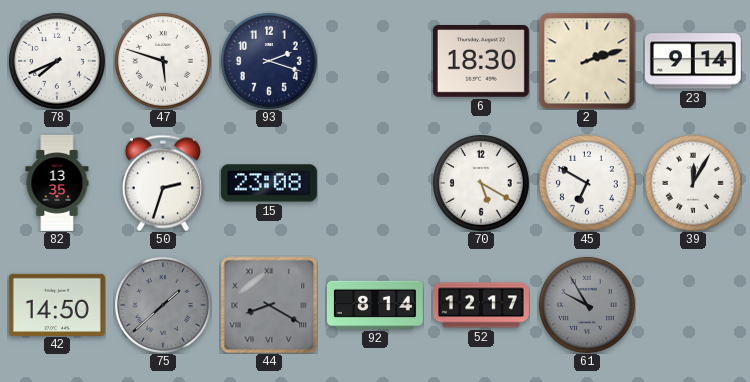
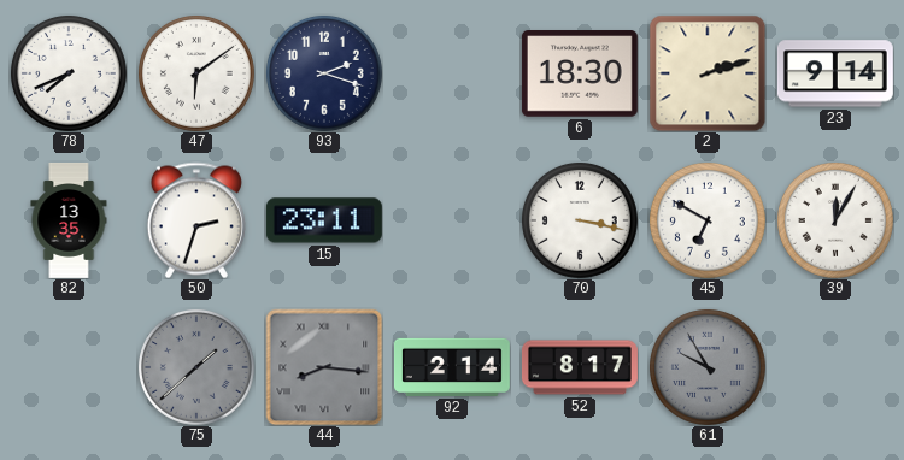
47: 5:48 -> 6:09
15: 23:08 -> 23:11
70: 5:20 -> 3:17
42: 14:50 -> none
44: 8:20 -> 8:16
92: 8:14 -> 2:14
52: 12:17 -> 8:17
